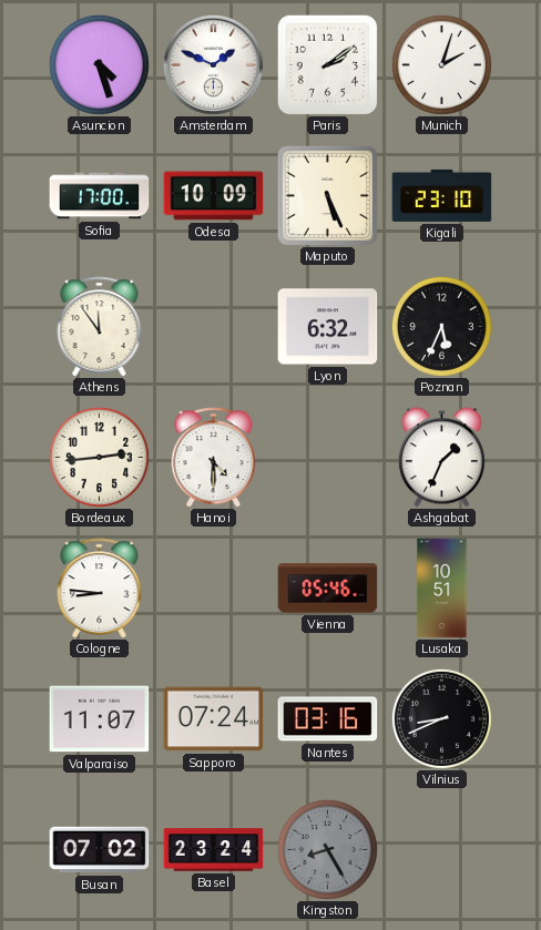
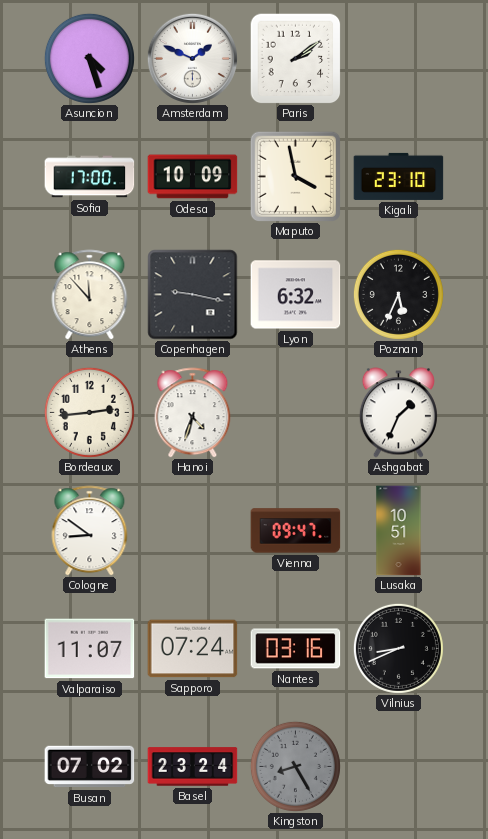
Munich: 2:03 -> none
Maputo: 5:26 -> 3:58
Athens: 11:54 -> 11:53
Copenhagen: none -> 9:17
Hanoi: 4:30 -> 4:33
Cologne: 8:46 -> 8:51
Vienna: 05:46 -> 09:47
